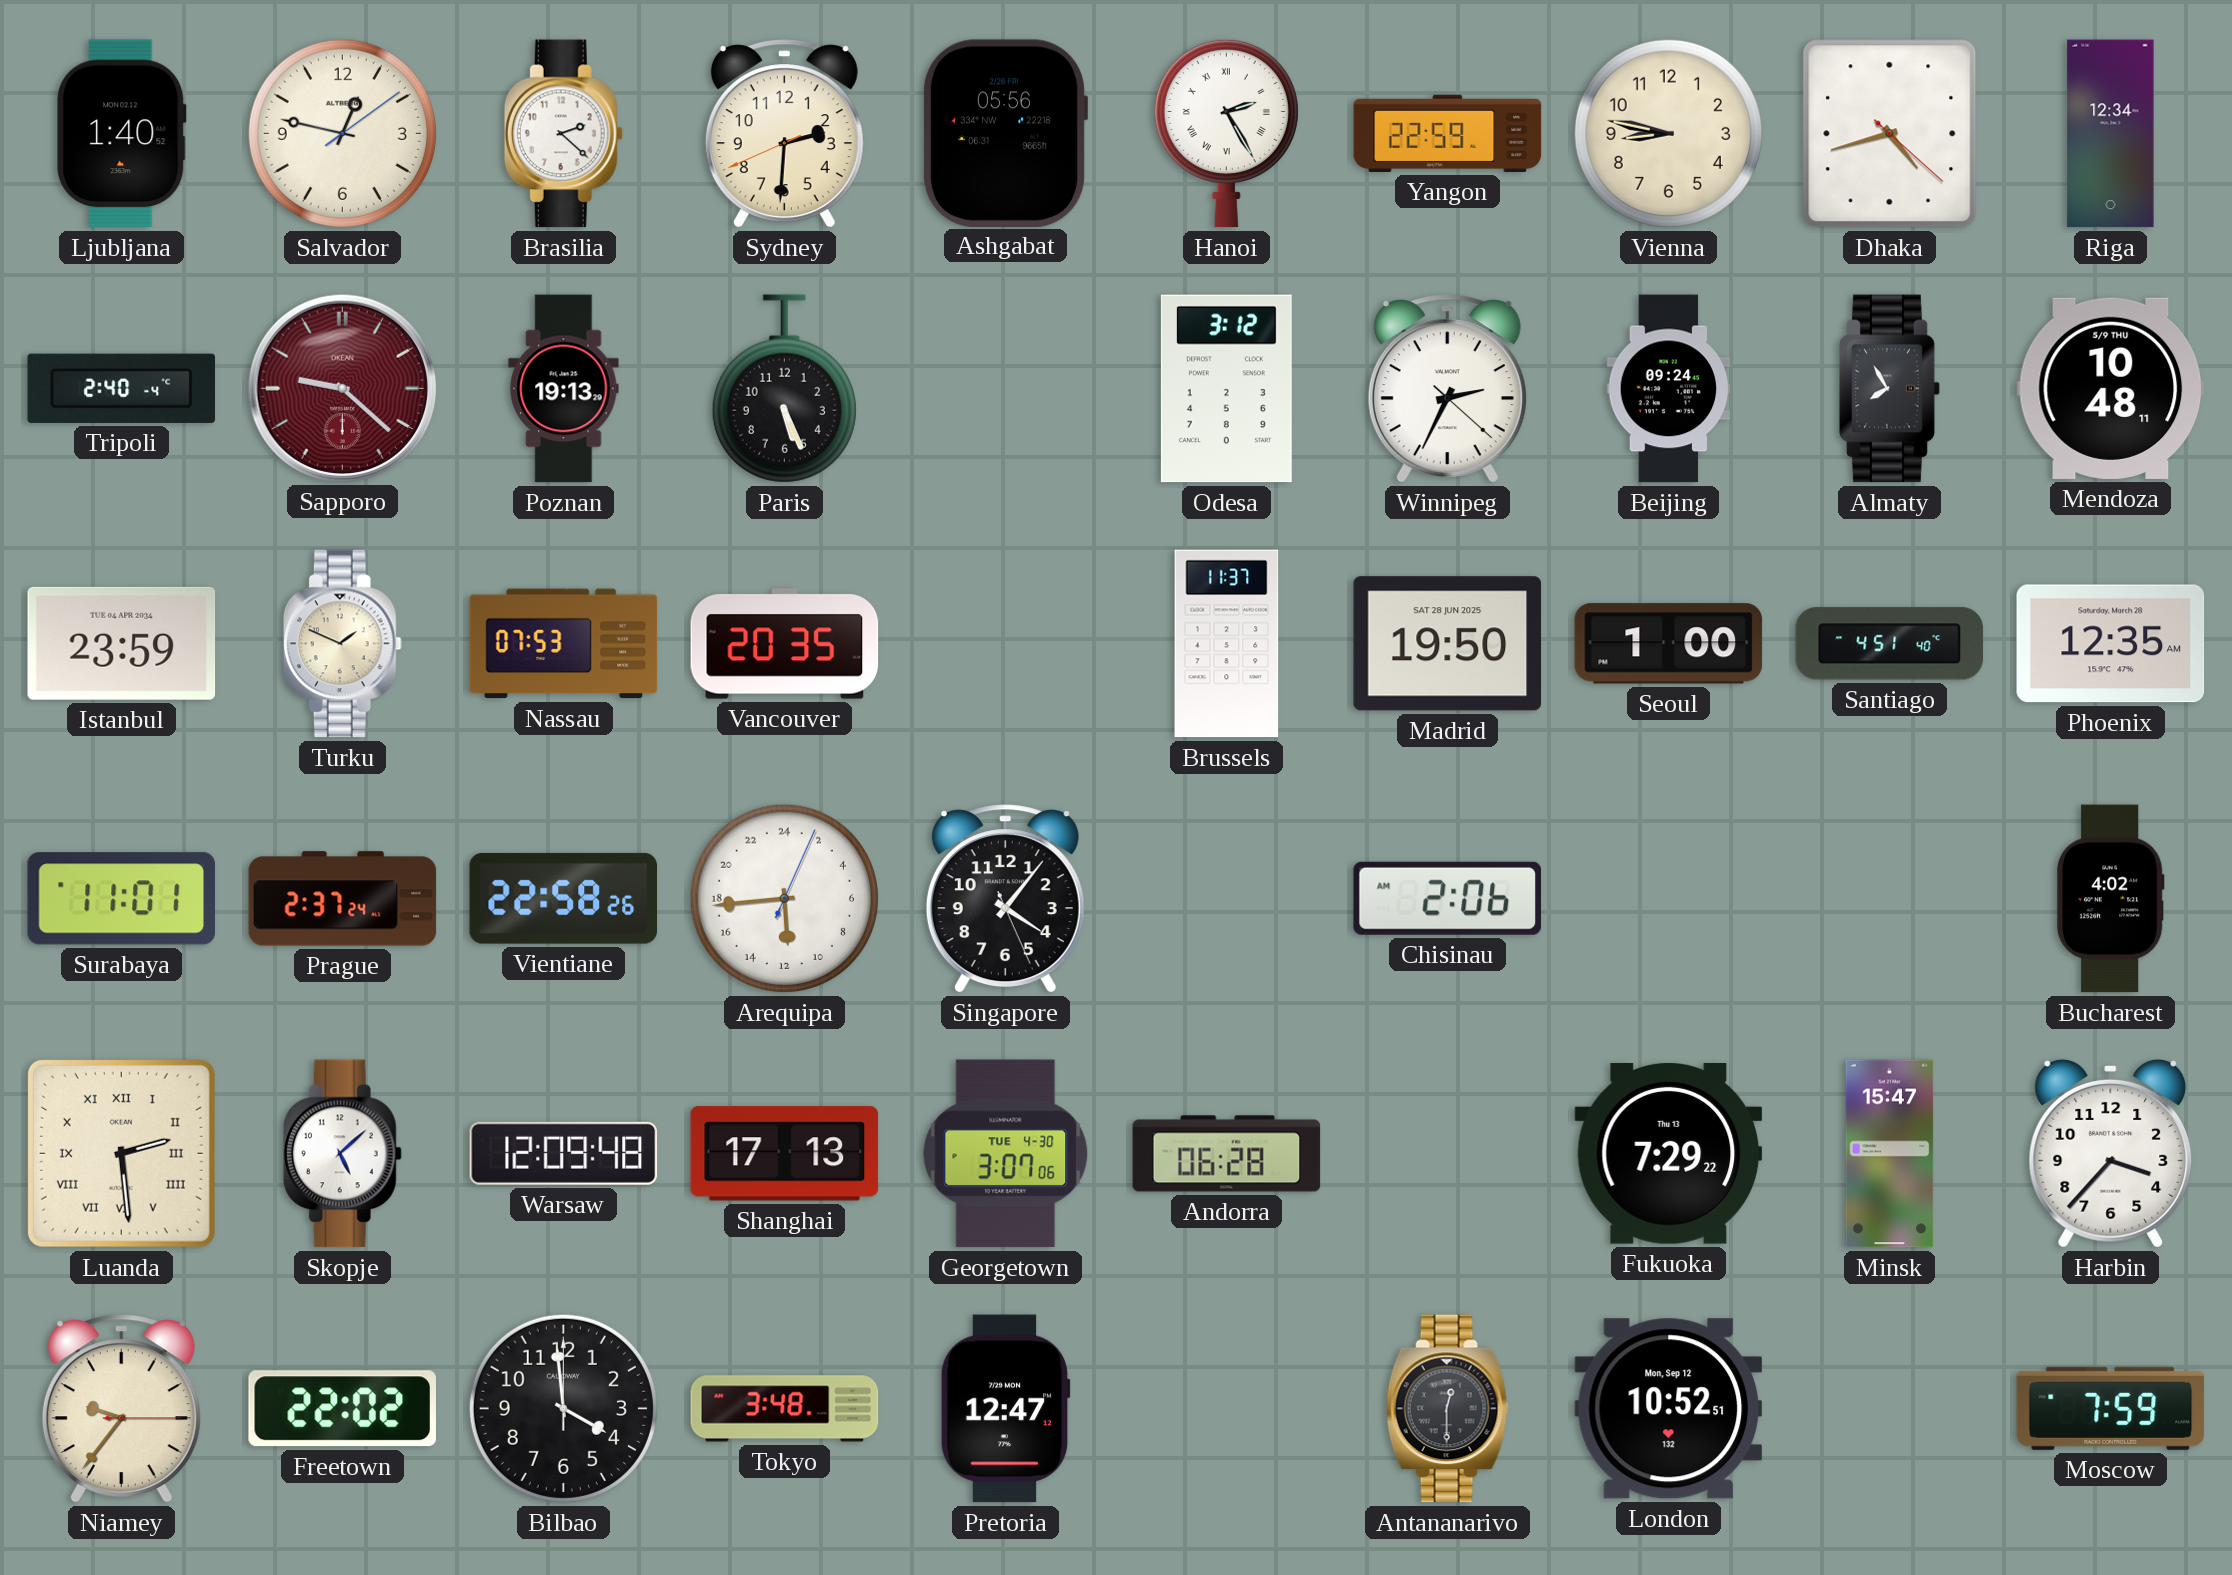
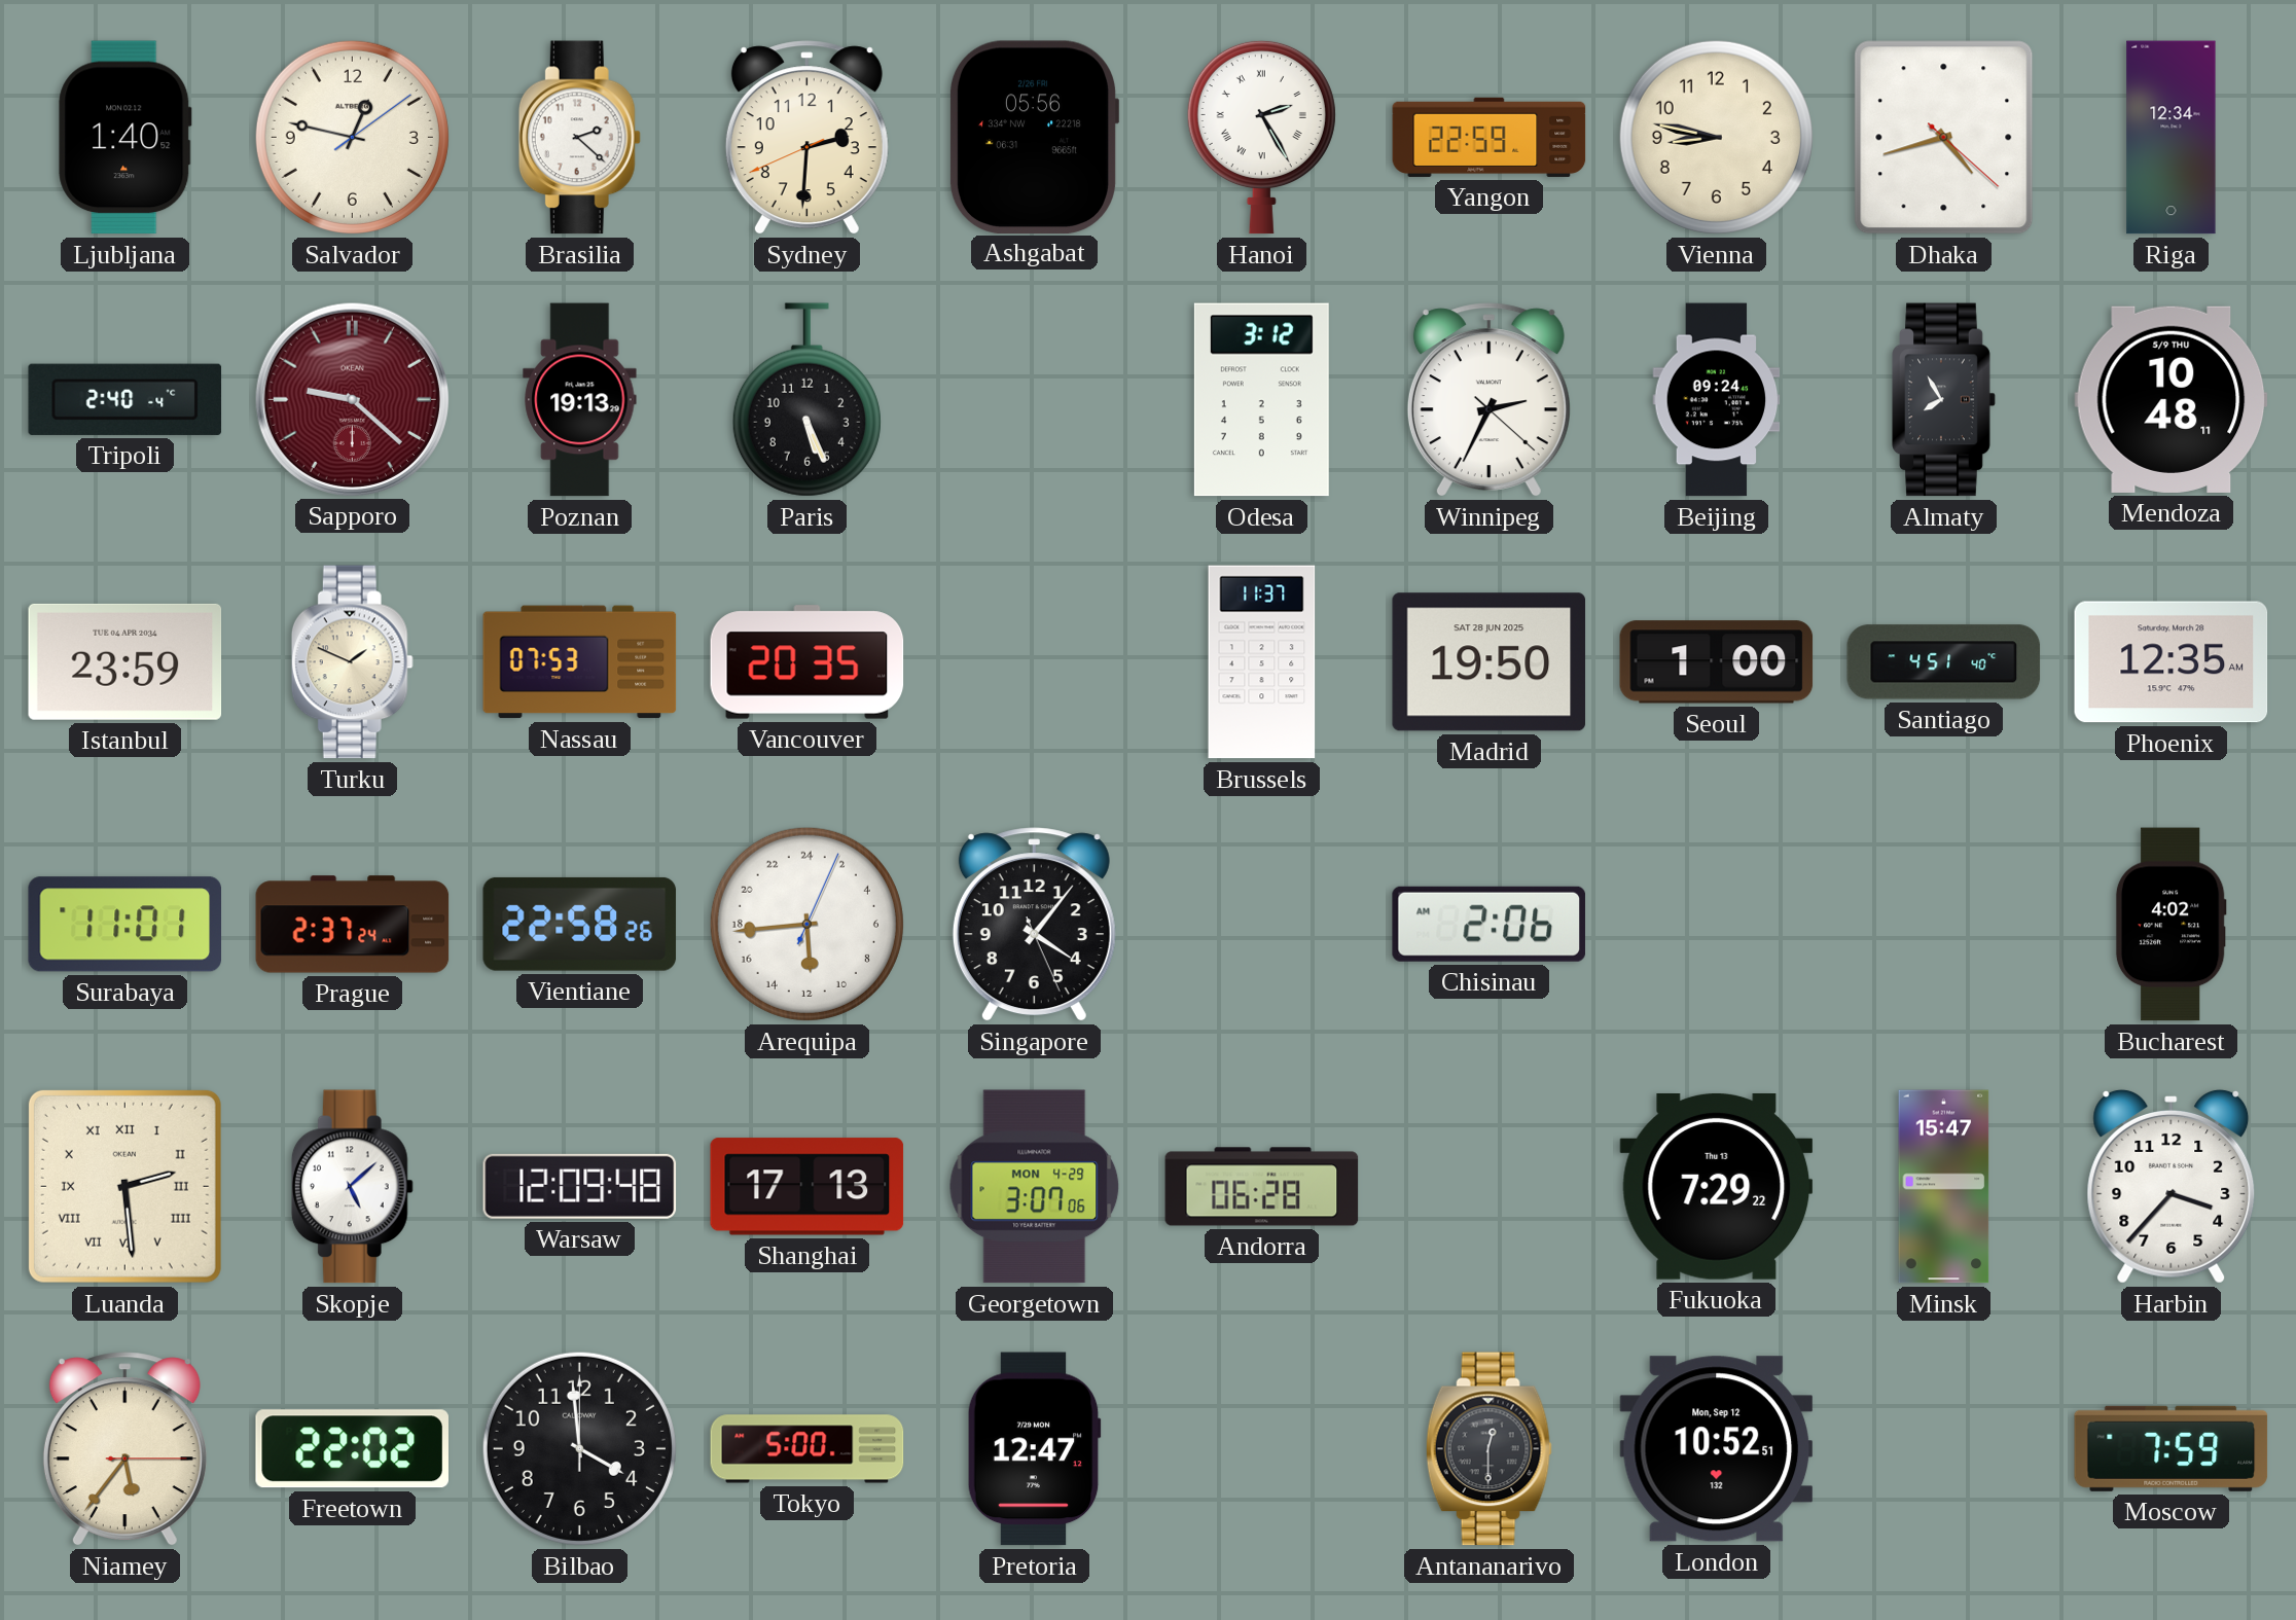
Georgetown date: TUE 4-30 -> MON 4-29
Niamey: 9:36 -> 5:36
Tokyo: 3:48 -> 5:00
